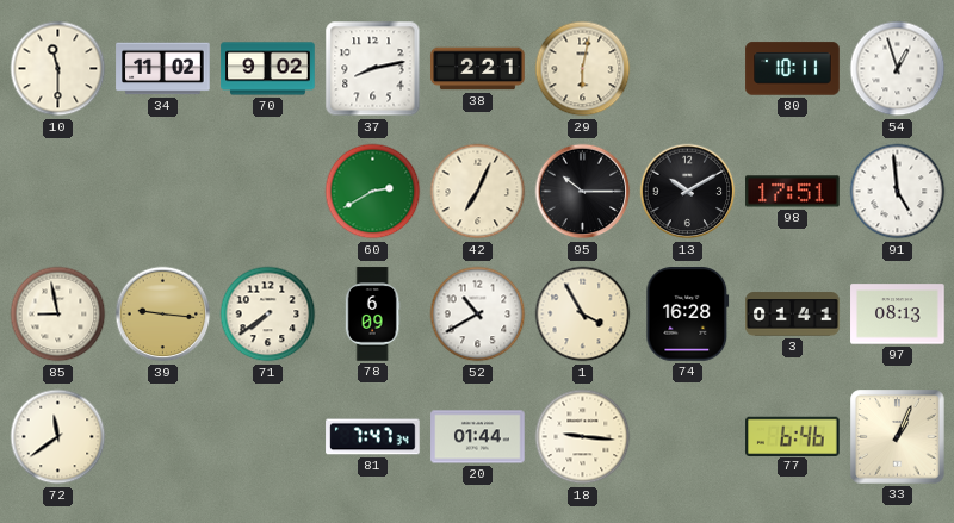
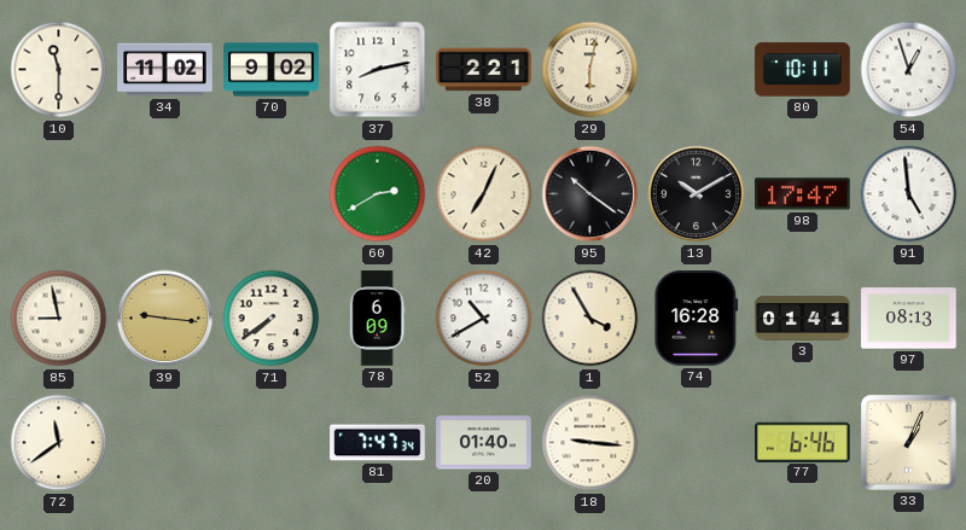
95: 10:15 -> 10:21
98: 17:51 -> 17:47
20: 01:44 -> 01:40
